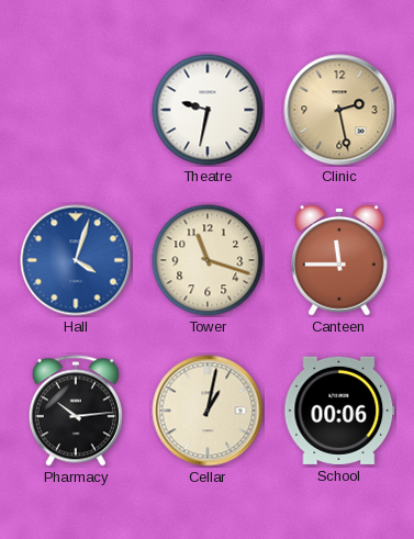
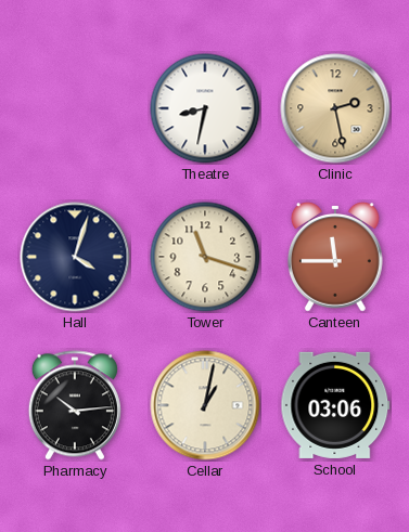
Theatre: 9:32 -> 8:32
Hall dial: blue -> navy
School: 00:06 -> 03:06
